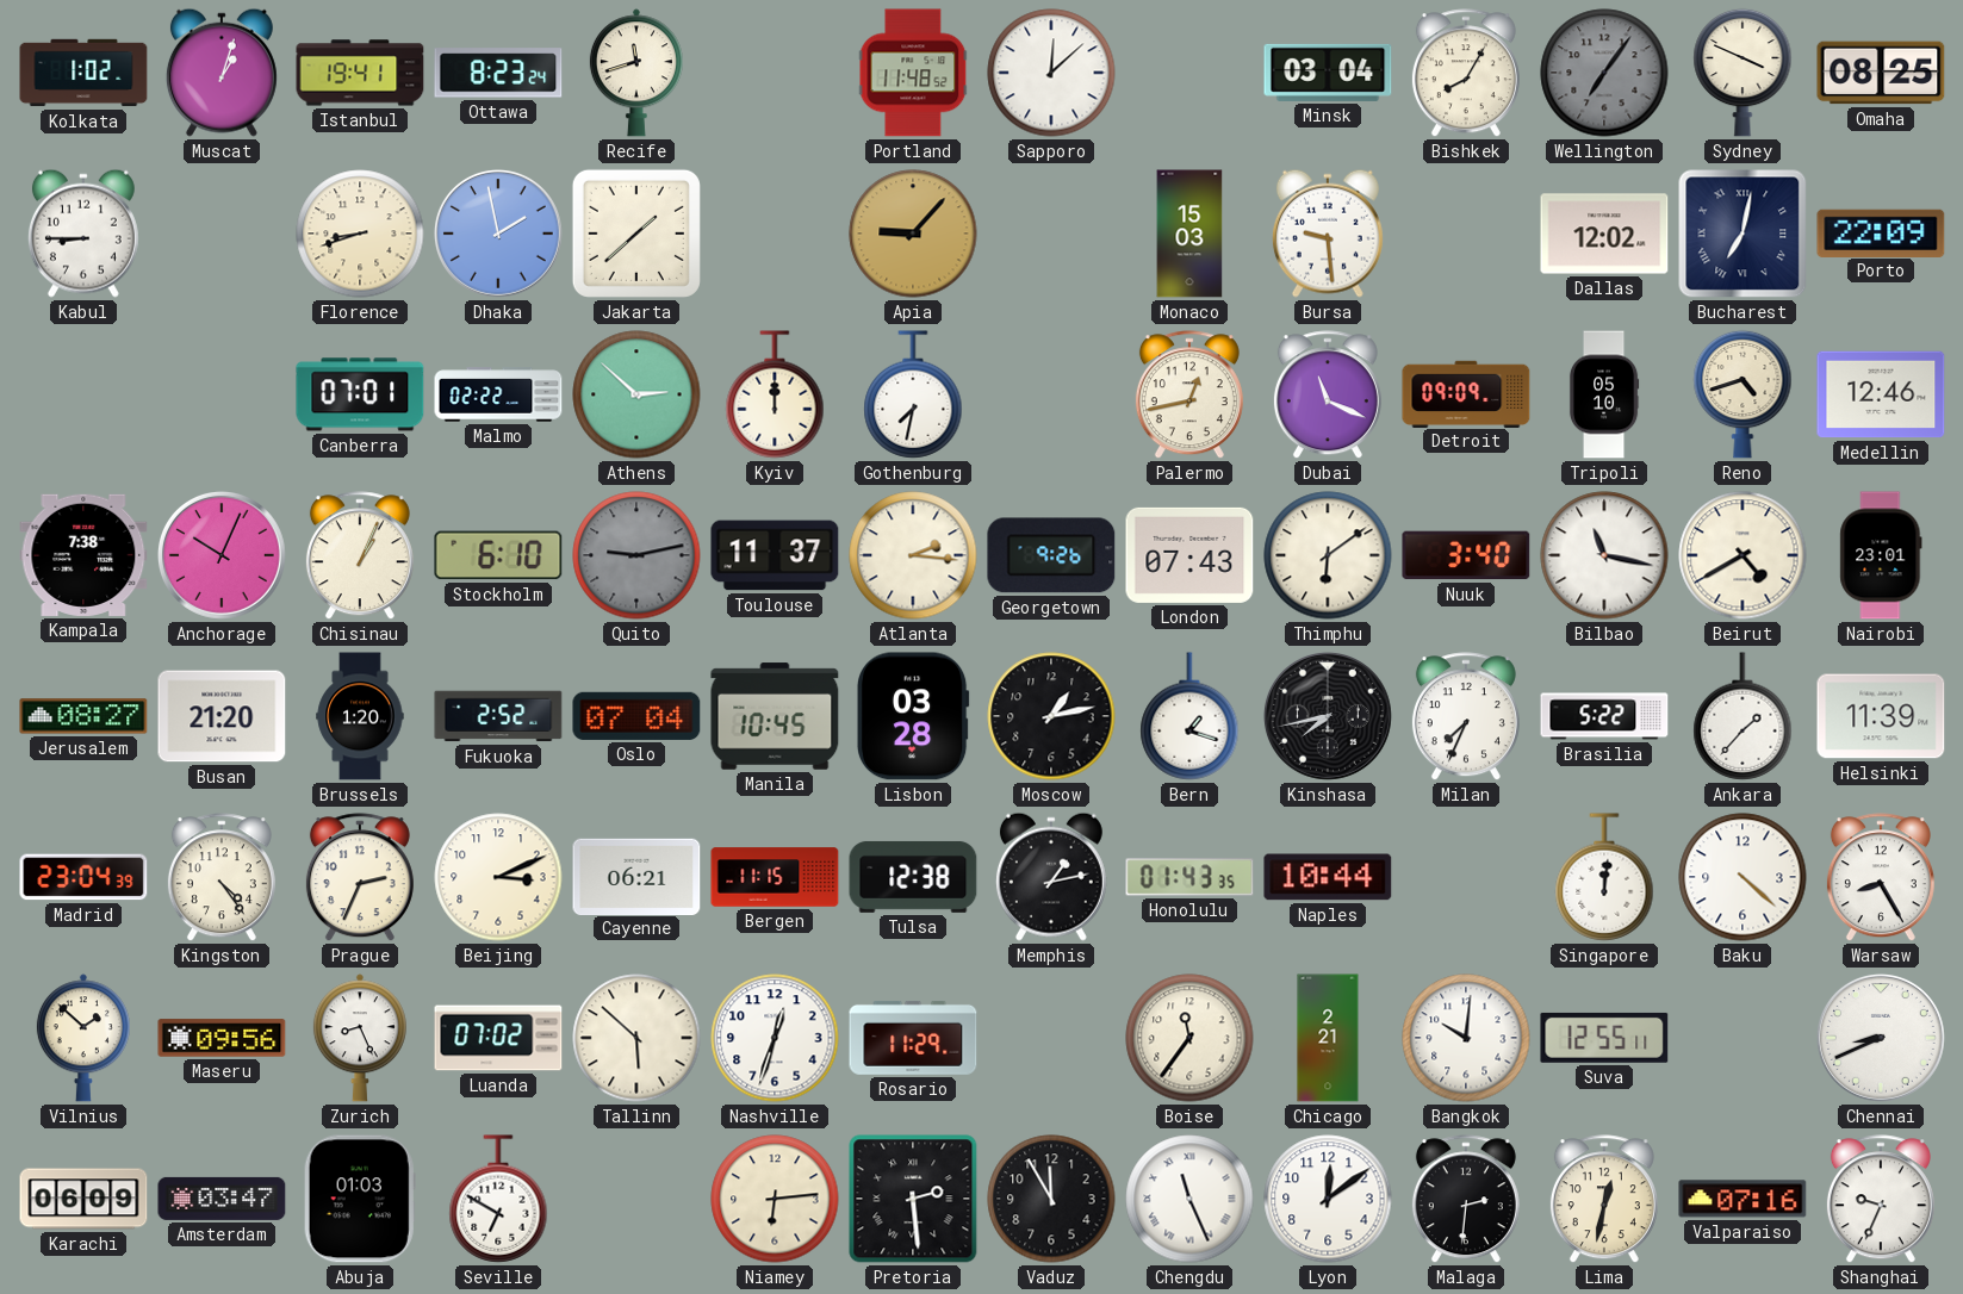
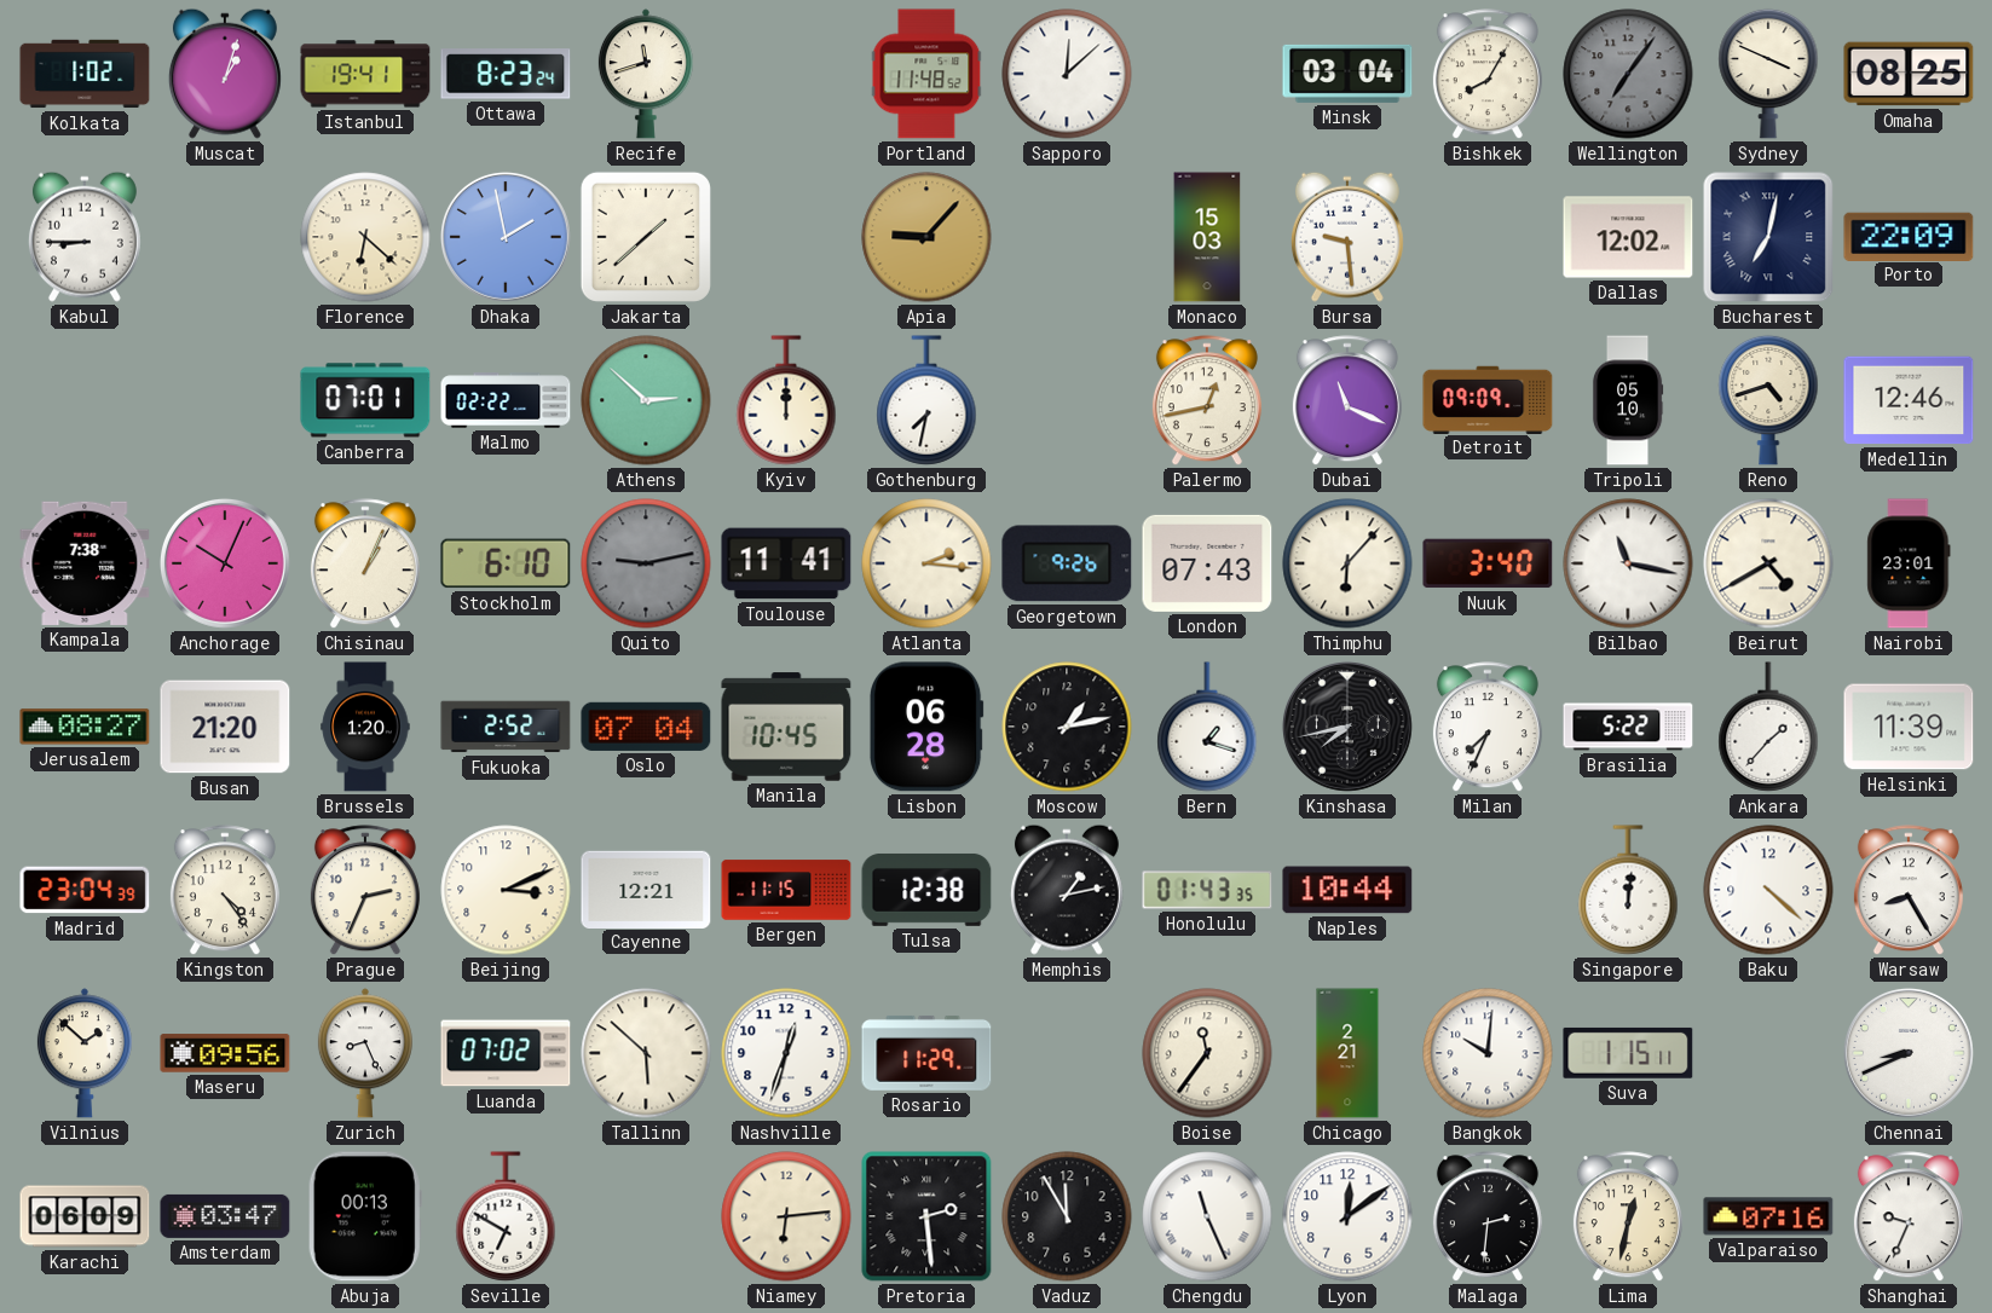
Florence: 8:42 -> 6:22
Toulouse: 11:37 -> 11:41
Thimphu: 6:09 -> 6:07
Lisbon: 03:28 -> 06:28
Cayenne: 06:21 -> 12:21
Suva: 12:55 -> 1:15
Abuja: 01:03 -> 00:13
